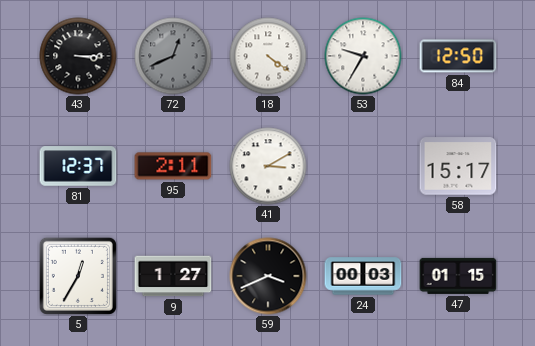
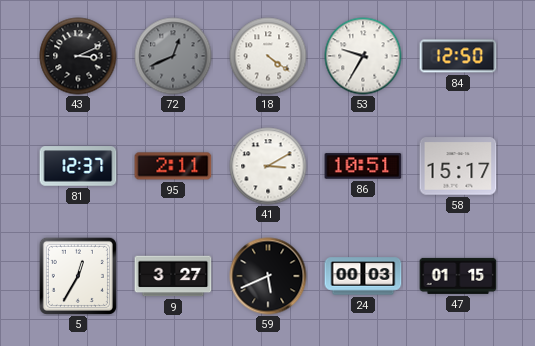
43: 3:15 -> 3:11
86: none -> 10:51
9: 1:27 -> 3:27
59: 3:41 -> 5:41
